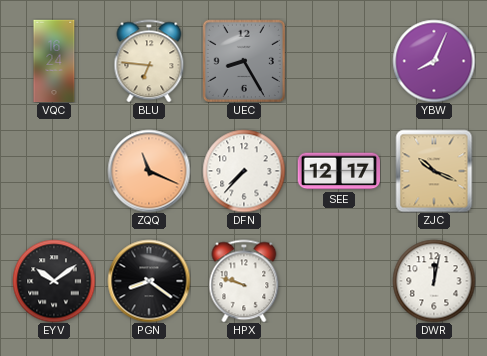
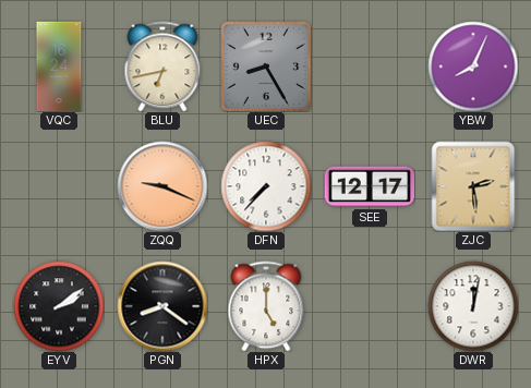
BLU: 6:46 -> 6:43
ZQQ: 11:19 -> 9:19
ZJC: 10:19 -> 2:29
EYV: 10:09 -> 2:09
HPX: 9:48 -> 5:00
